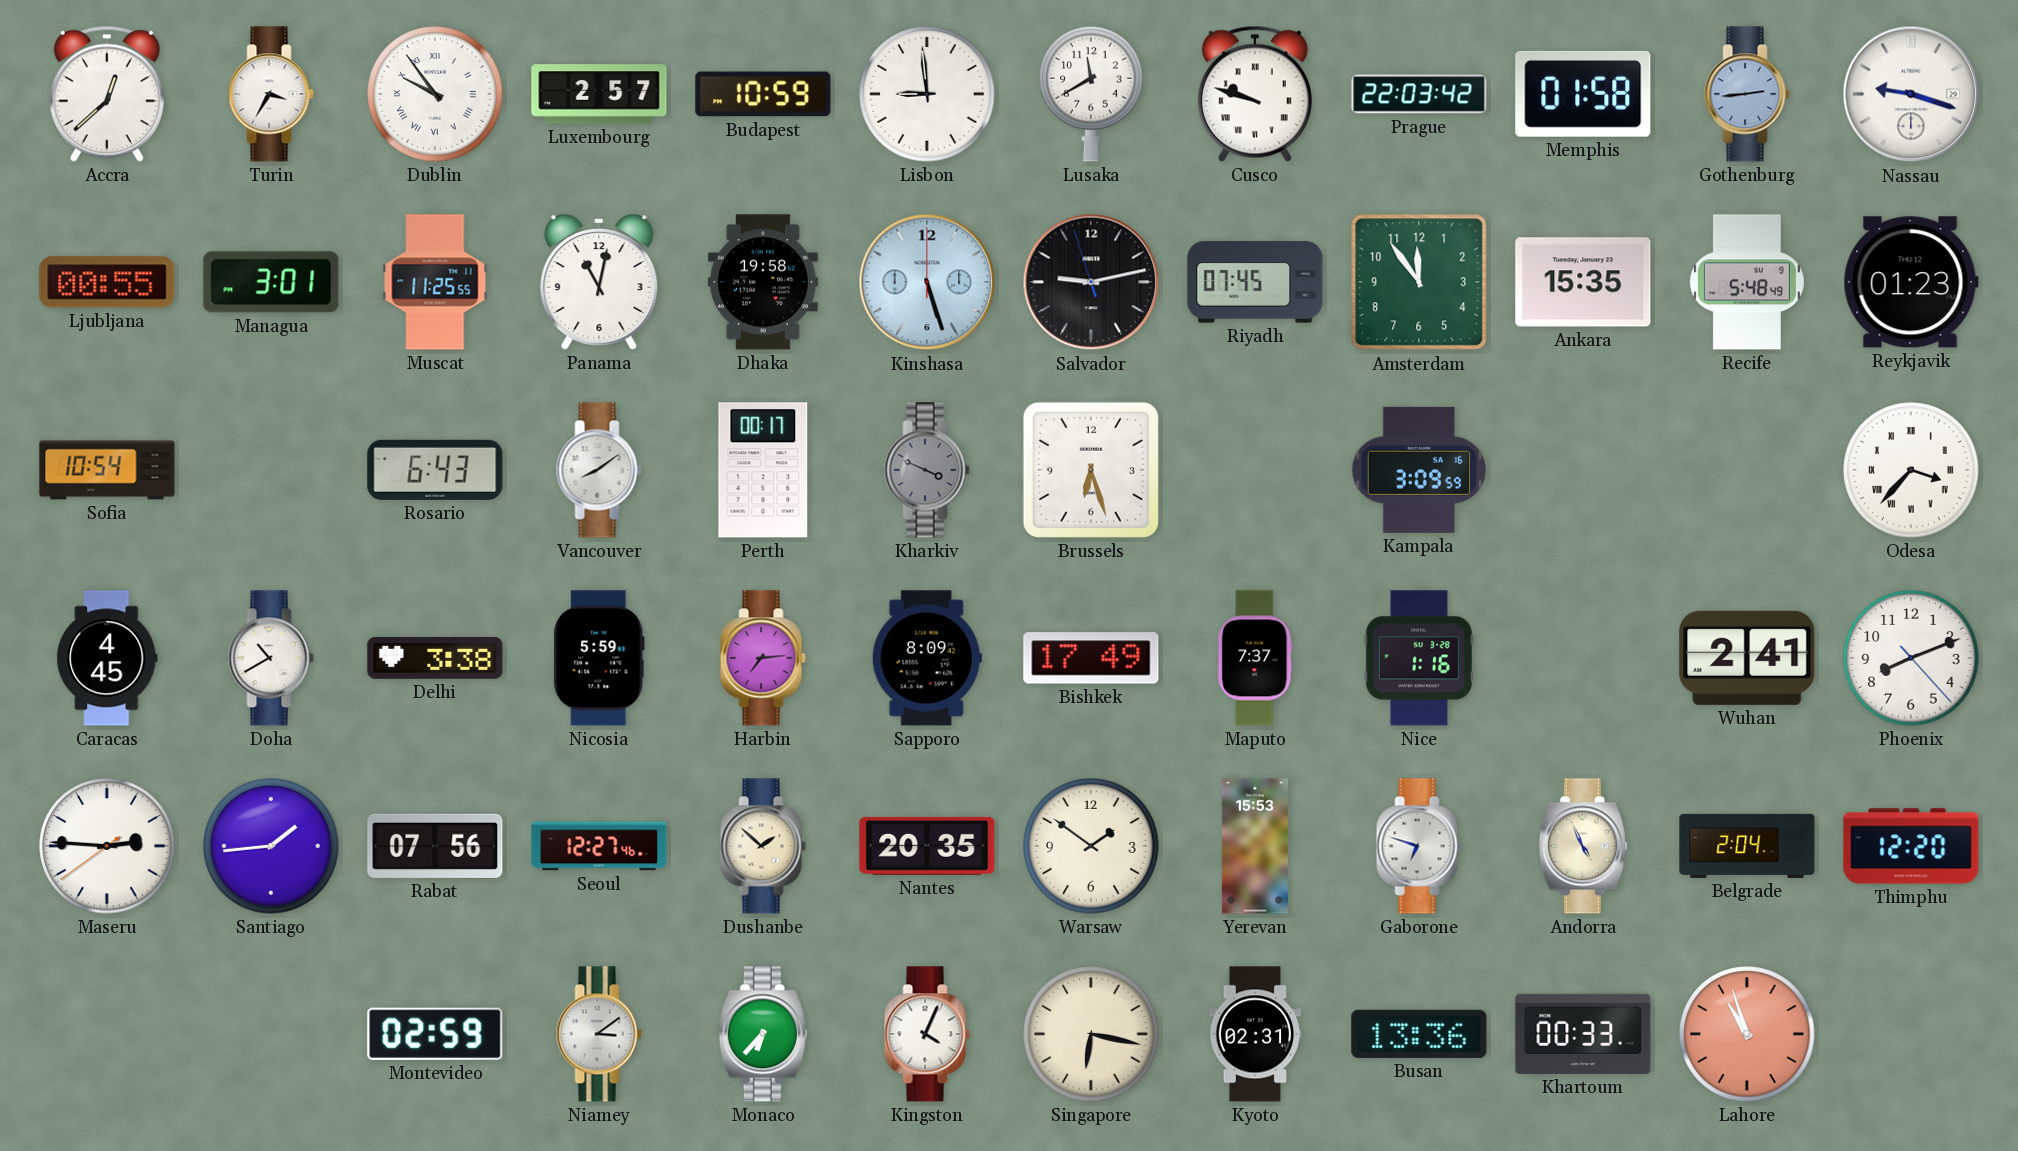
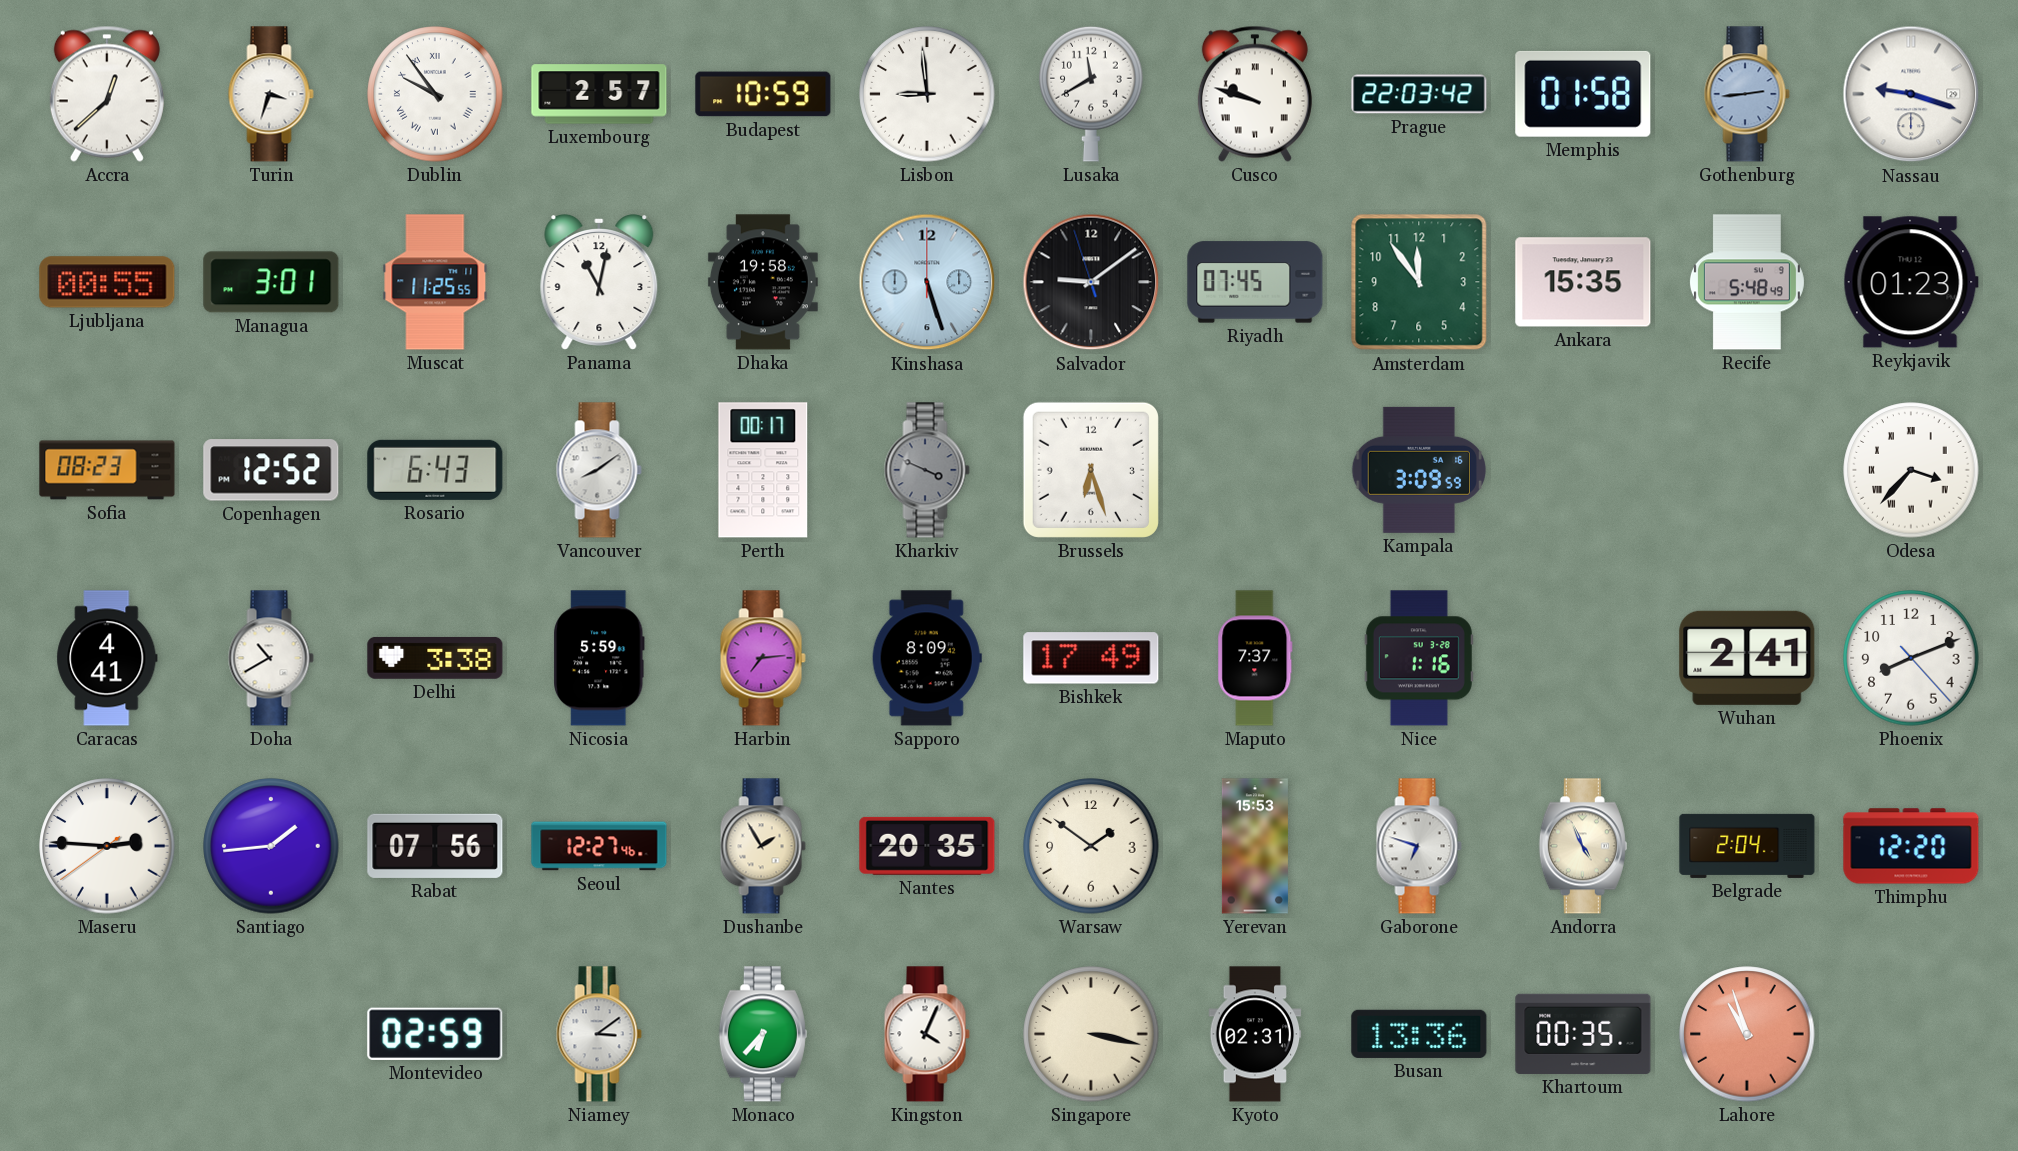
Turin: 3:35 -> 3:33
Salvador: 9:12 -> 9:08
Sofia: 10:54 -> 08:23
Copenhagen: none -> 12:52
Caracas: 4:45 -> 4:41
Dushanbe: 1:52 -> 1:55
Singapore: 6:17 -> 3:17
Khartoum: 00:33 -> 00:35
